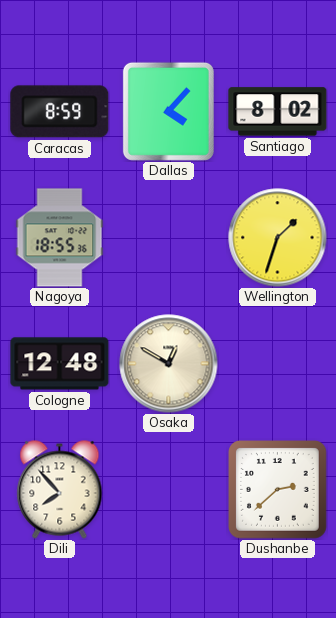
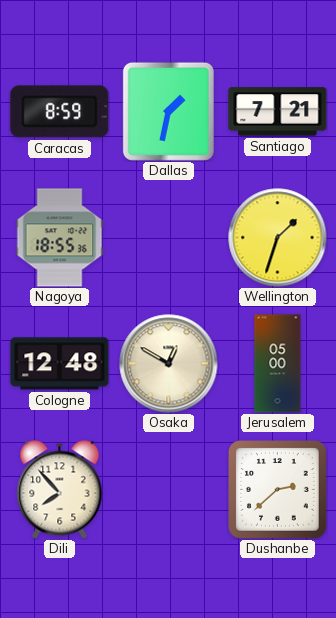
Dallas: 4:07 -> 1:32
Santiago: 8:02 -> 7:21
Jerusalem: none -> 05:00
